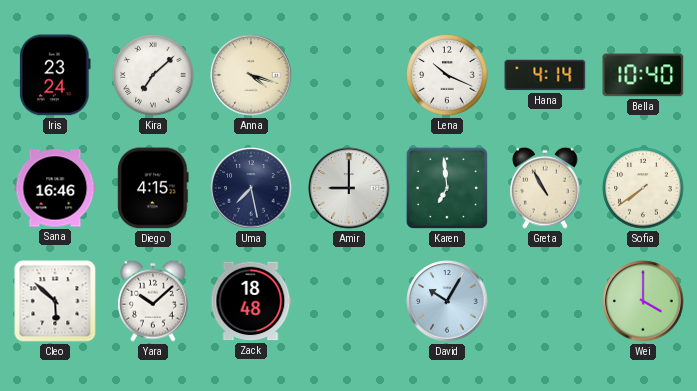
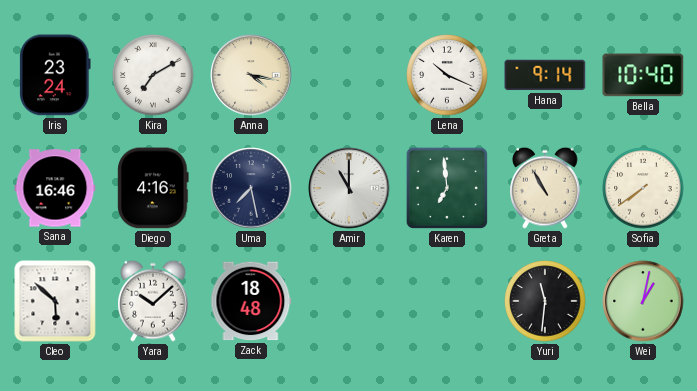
Kira: 7:08 -> 7:10
Anna: 4:18 -> 4:17
Hana: 4:14 -> 9:14
Diego: 4:15 -> 4:16
Amir: 9:00 -> 11:00
David: 10:05 -> none
Yuri: none -> 11:31
Wei: 4:00 -> 1:02
